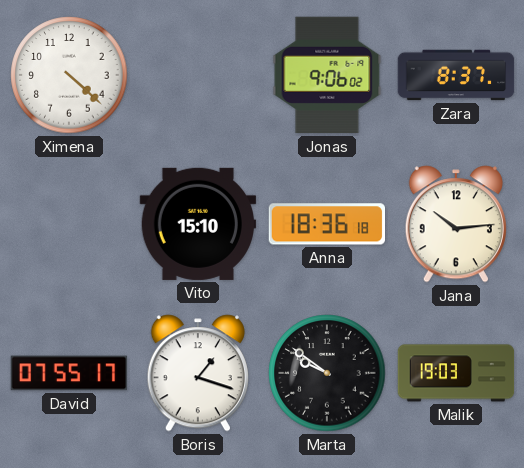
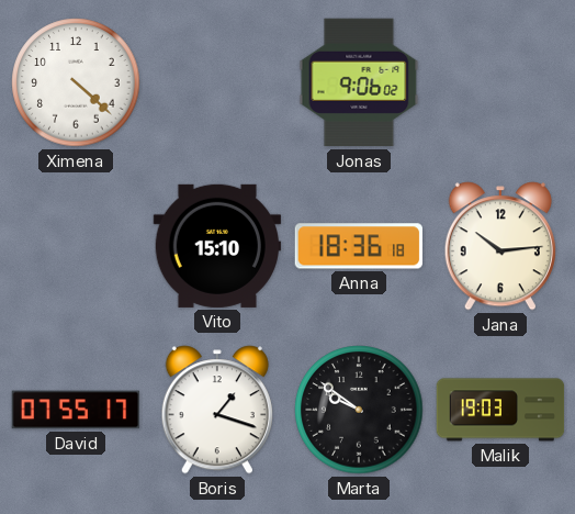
Zara: 8:37 -> none
